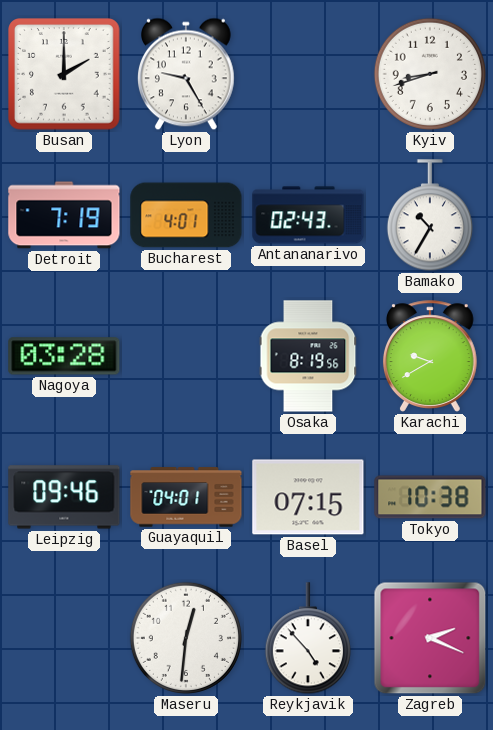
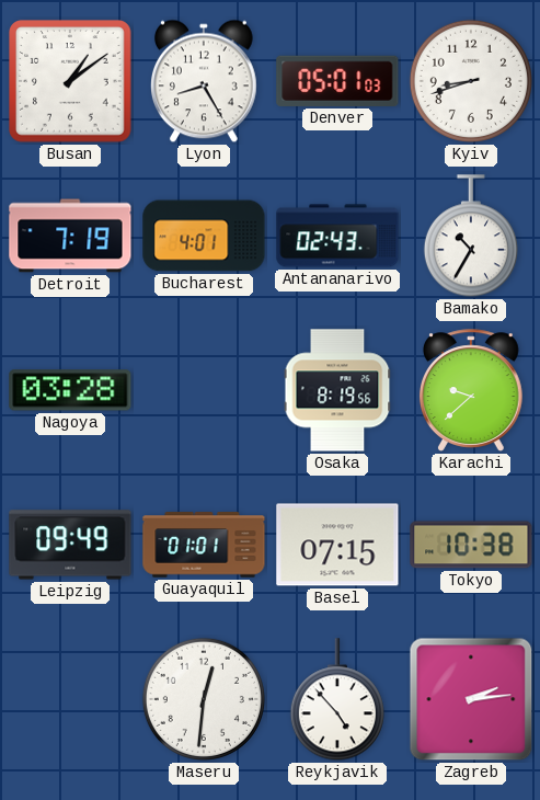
Busan: 2:00 -> 1:09
Lyon: 9:25 -> 8:25
Denver: none -> 05:01
Karachi: 9:40 -> 9:38
Leipzig: 09:46 -> 09:49
Guayaquil: 04:01 -> 01:01
Zagreb: 2:19 -> 2:14
